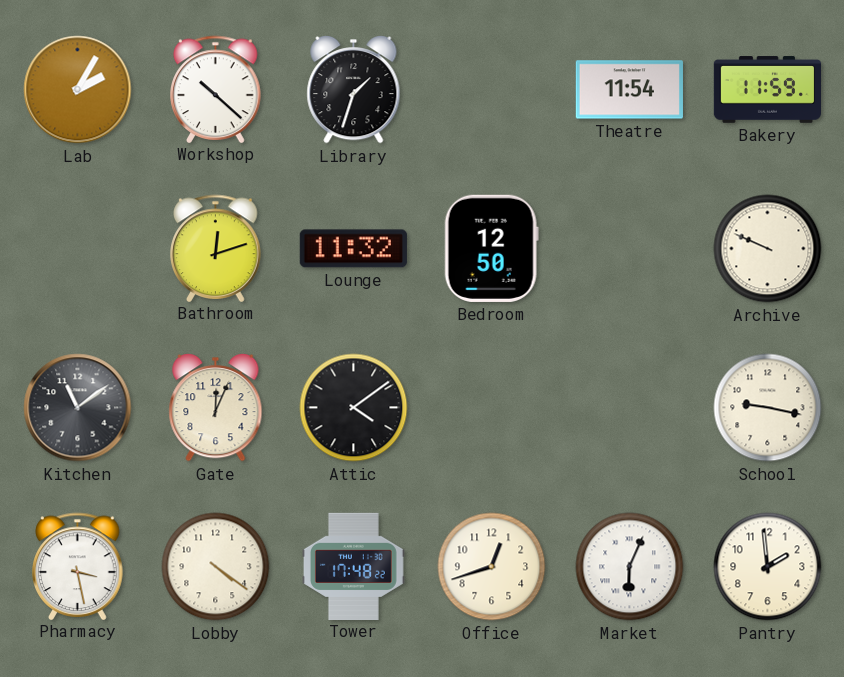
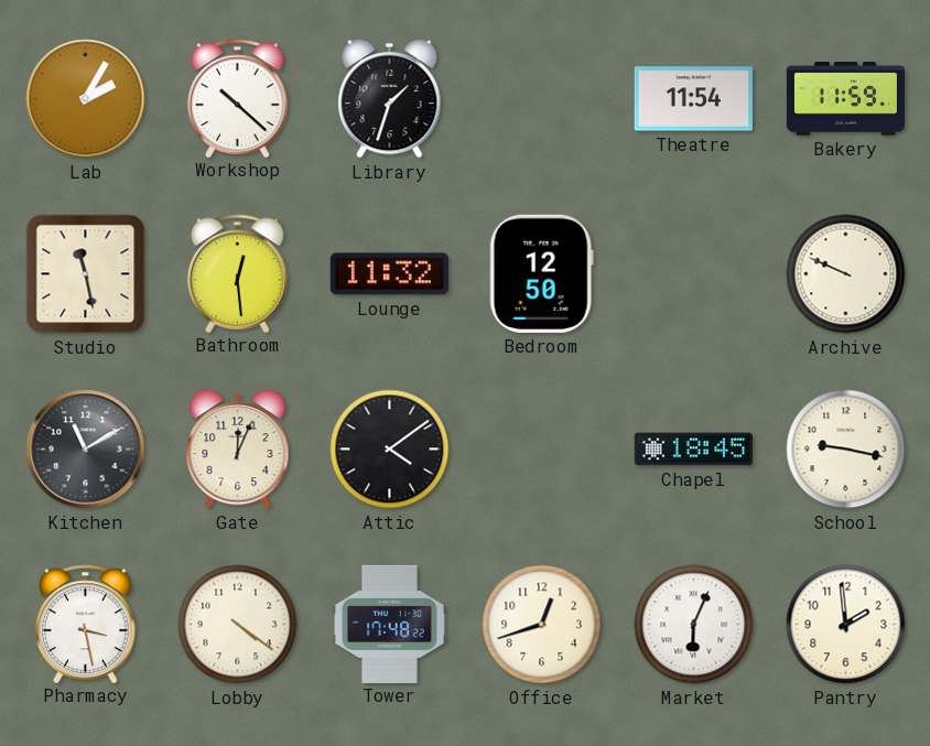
Studio: none -> 11:28
Bathroom: 12:12 -> 12:29
Kitchen: 11:09 -> 11:10
Chapel: none -> 18:45
